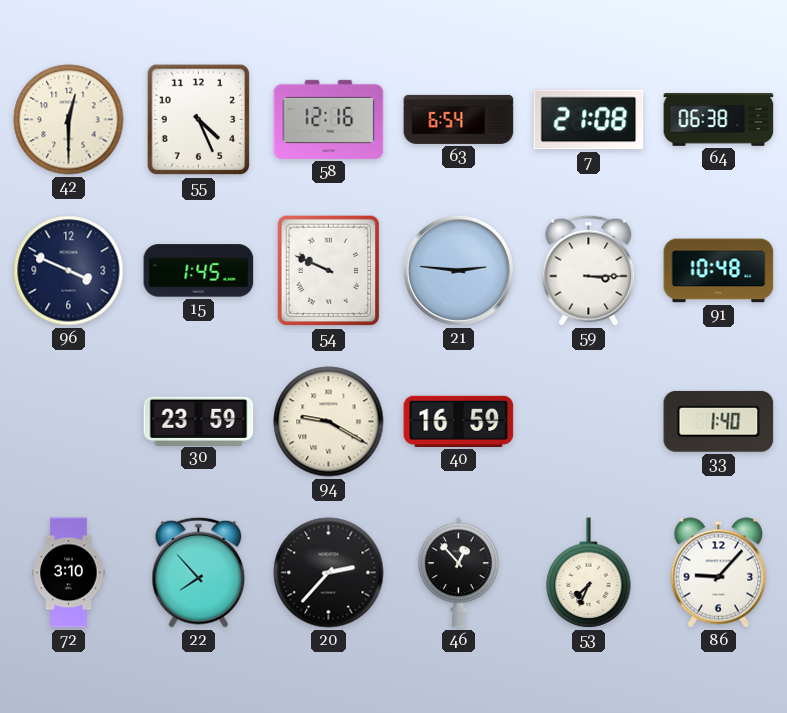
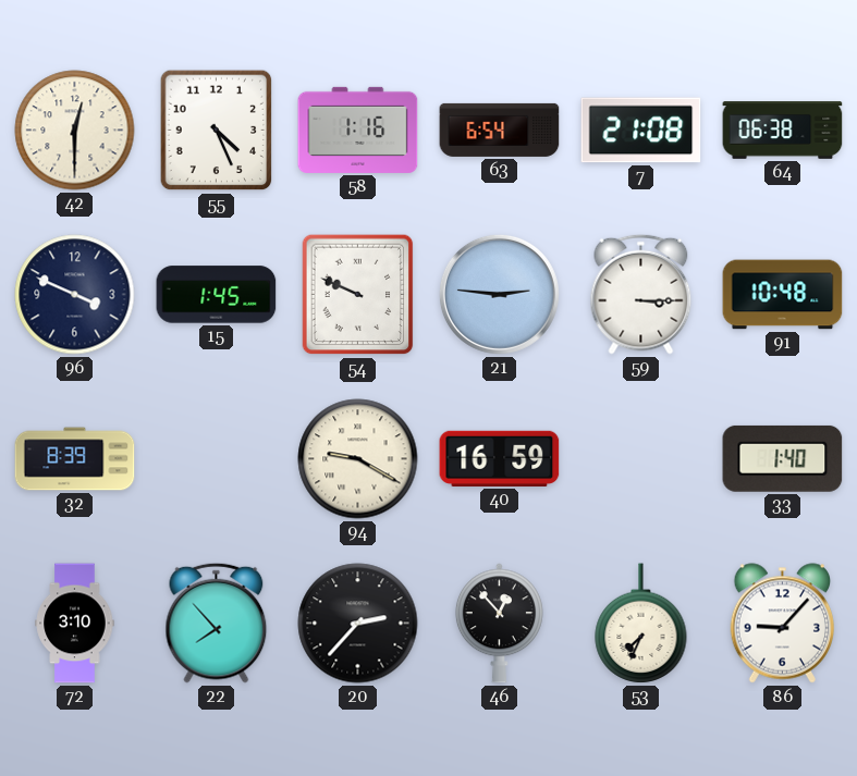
58: 12:16 -> 1:16
32: none -> 8:39
30: 23:59 -> none
